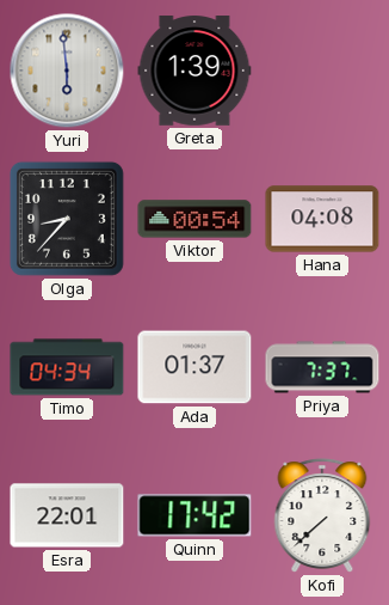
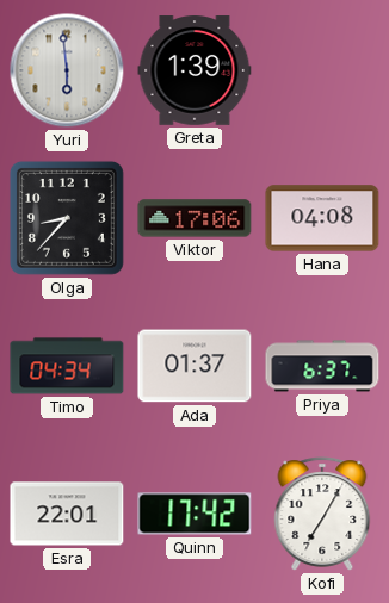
Viktor: 00:54 -> 17:06
Priya: 7:37 -> 6:37
Kofi: 7:38 -> 7:05
